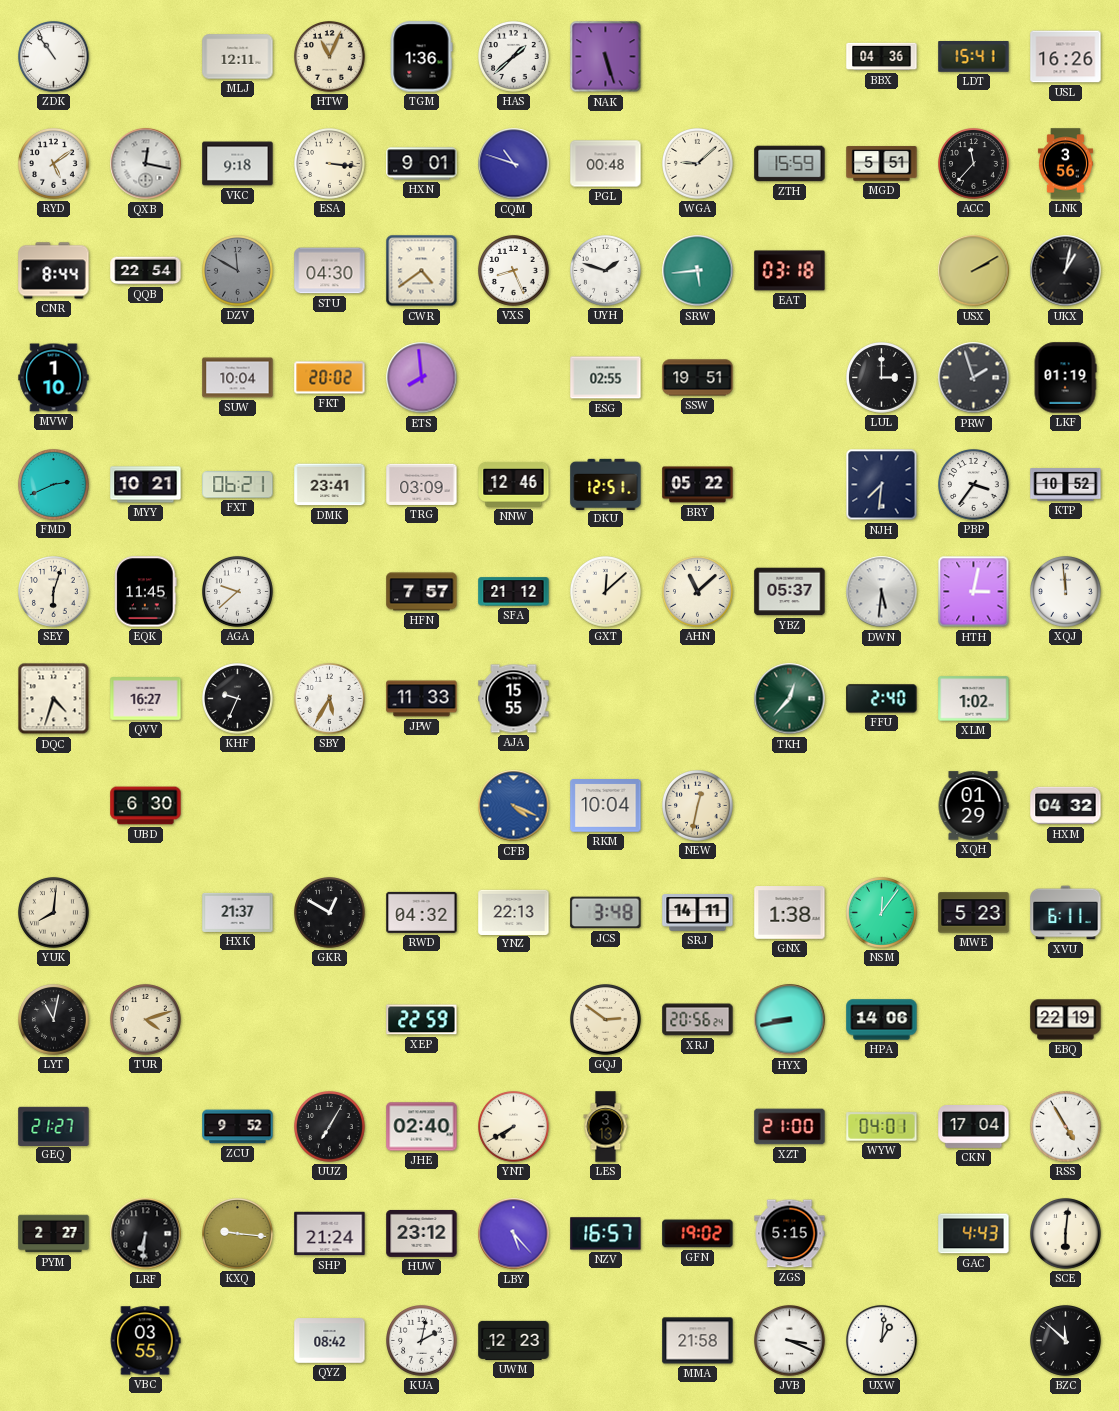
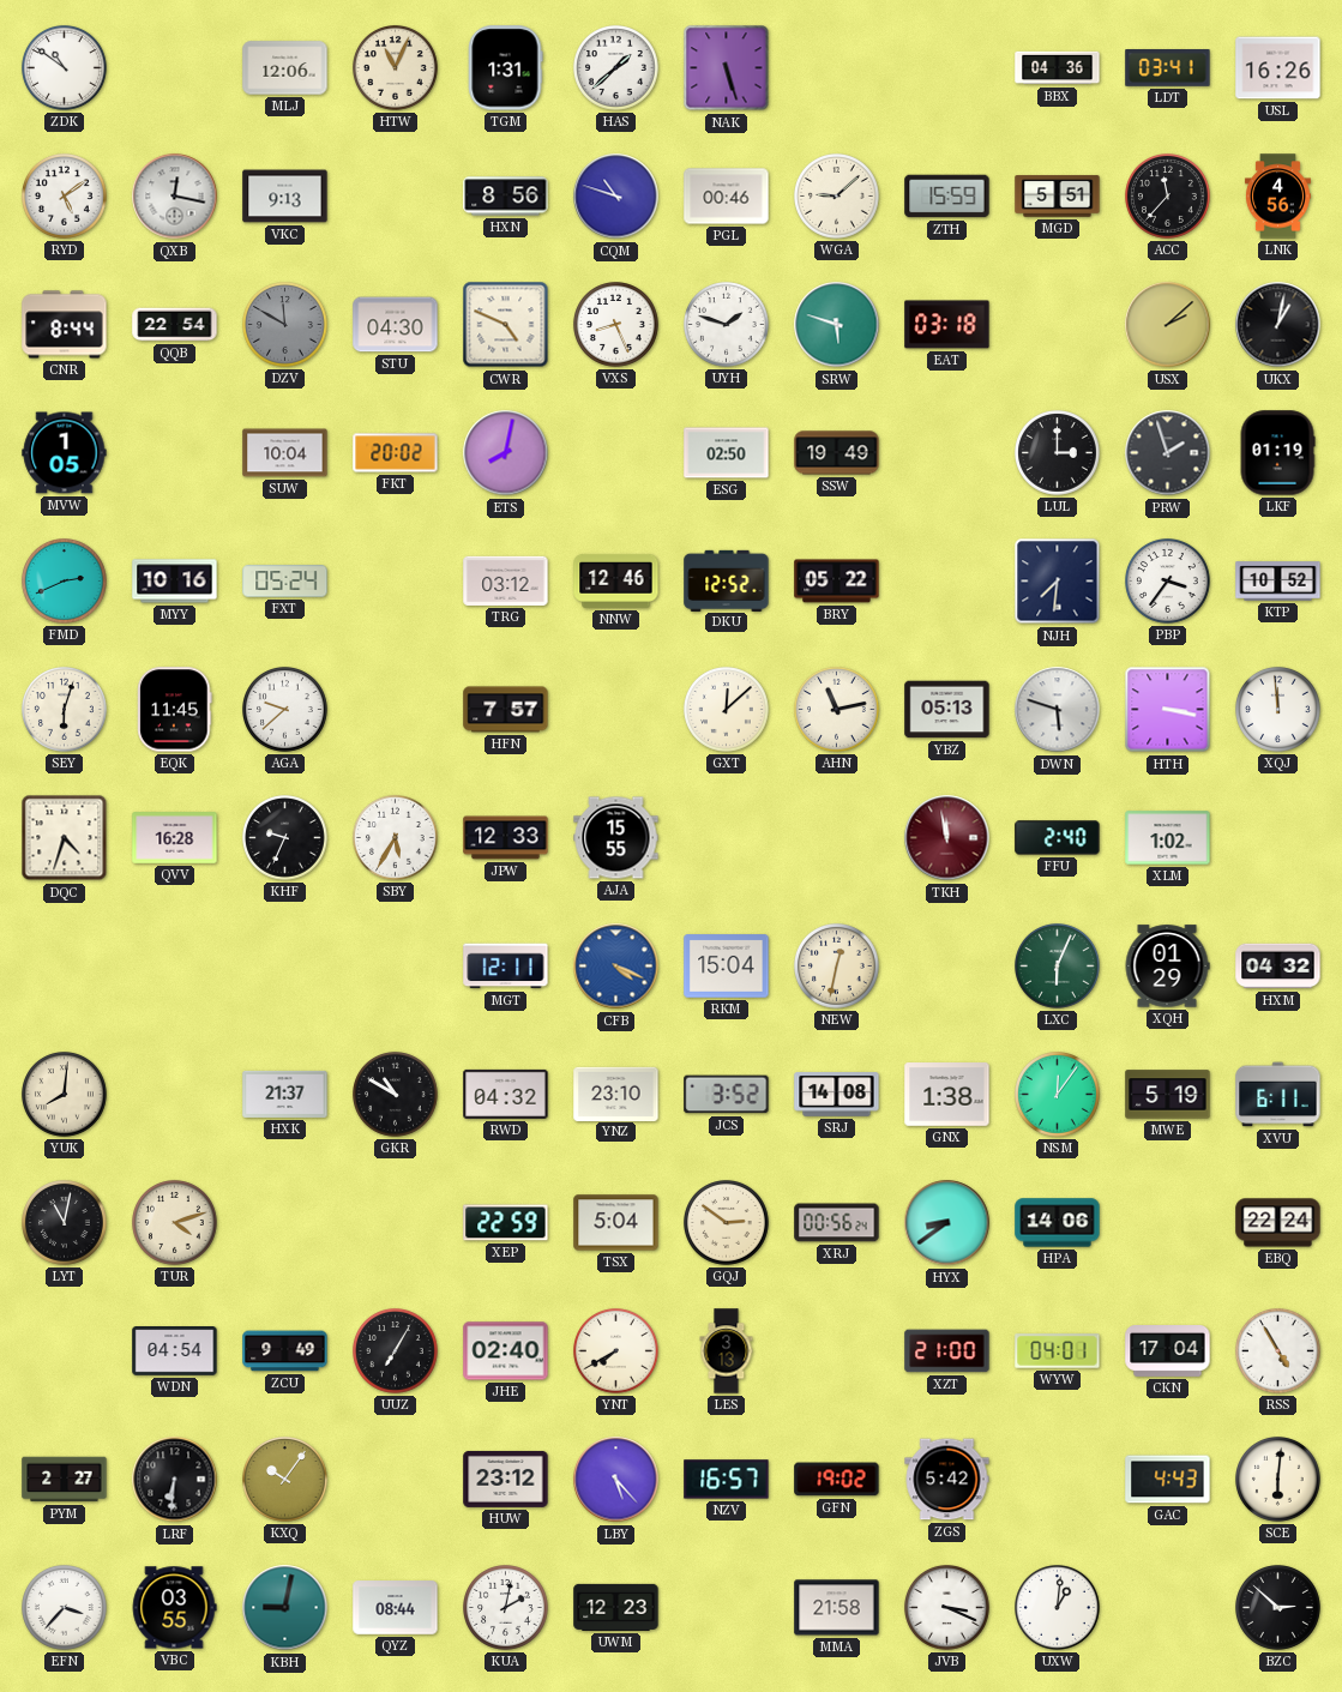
ZDK: 10:54 -> 10:51
MLJ: 12:11 -> 12:06
TGM: 1:36 -> 1:31
LDT: 15:41 -> 03:41
VKC: 9:18 -> 9:13
ESA: 3:16 -> none
HXN: 9:01 -> 8:56
PGL: 00:48 -> 00:46
LNK: 3:56 -> 4:56
CWR: 4:39 -> 4:49
SRW: 5:44 -> 5:48
USX: 2:10 -> 2:08
MVW: 1:10 -> 1:05
ETS: 7:59 -> 8:02
ESG: 02:55 -> 02:50
SSW: 19:51 -> 19:49
MYY: 10:21 -> 10:16
FXT: 06:21 -> 05:24
DMK: 23:41 -> none
TRG: 03:09 -> 03:12
DKU: 12:51 -> 12:52
SFA: 21:12 -> none
AHN: 11:08 -> 11:13
YBZ: 05:37 -> 05:13
DWN: 5:31 -> 5:48
HTH: 3:02 -> 3:17
QVV: 16:27 -> 16:28
JPW: 11:33 -> 12:33
TKH: 12:37 -> 11:58
TKH dial: green -> burgundy
UBD: 6:30 -> none
MGT: none -> 12:11
RKM: 10:04 -> 15:04
LXC: none -> 6:04
GKR: 12:50 -> 10:50
YNZ: 22:13 -> 23:10
JCS: 3:48 -> 3:52
SRJ: 14:11 -> 14:08
MWE: 5:23 -> 5:19
TSX: none -> 5:04
XRJ: 20:56 -> 00:56
HYX: 8:43 -> 8:39
EBQ: 22:19 -> 22:24
GEQ: 21:27 -> none
WDN: none -> 04:54
ZCU: 9:52 -> 9:49
KXQ: 9:16 -> 10:06
SHP: 21:24 -> none
ZGS: 5:15 -> 5:42
EFN: none -> 3:37
KBH: none -> 9:02
QYZ: 08:42 -> 08:44
BZC: 11:52 -> 2:52
